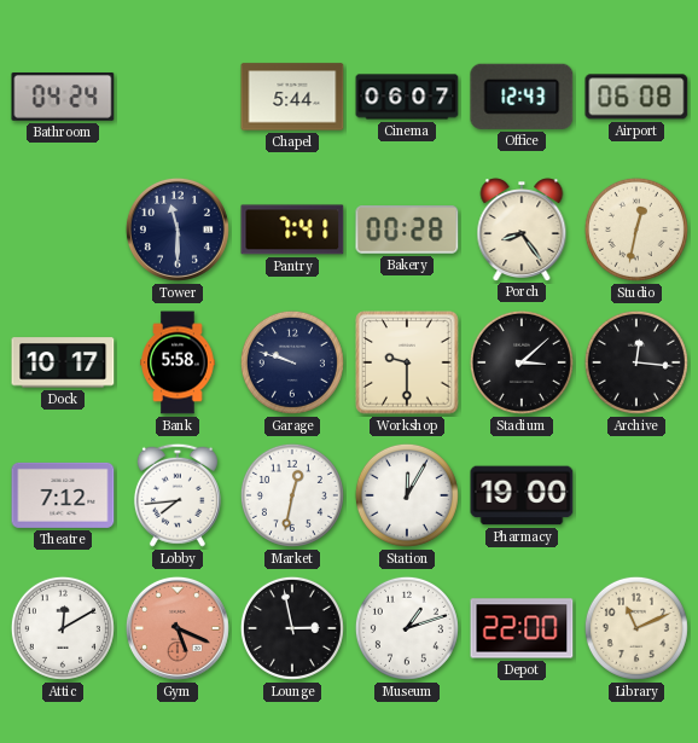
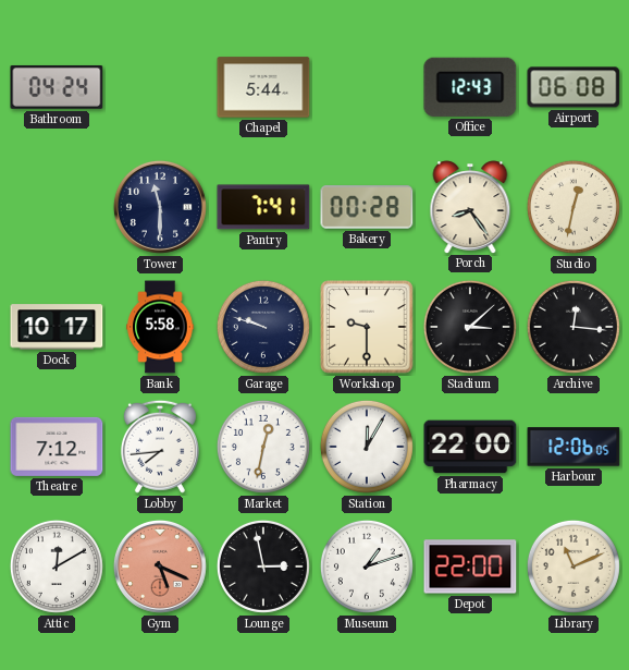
Cinema: 06:07 -> none
Pharmacy: 19:00 -> 22:00
Harbour: none -> 12:06
